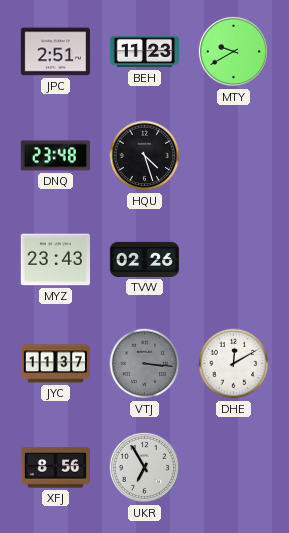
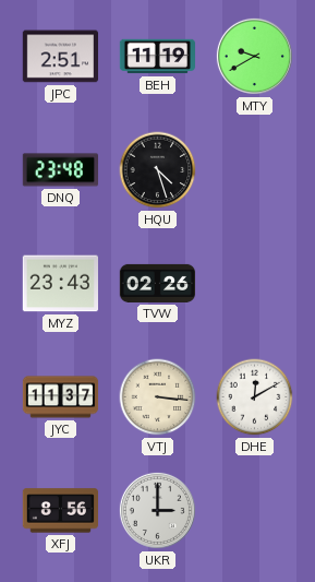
BEH: 11:23 -> 11:19
VTJ dial: grey -> cream
UKR: 6:55 -> 3:00
